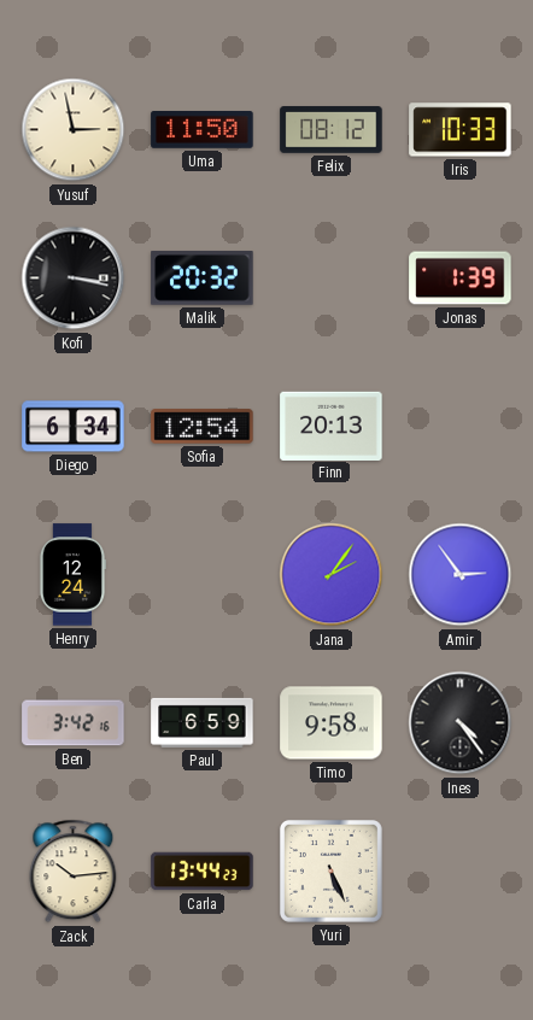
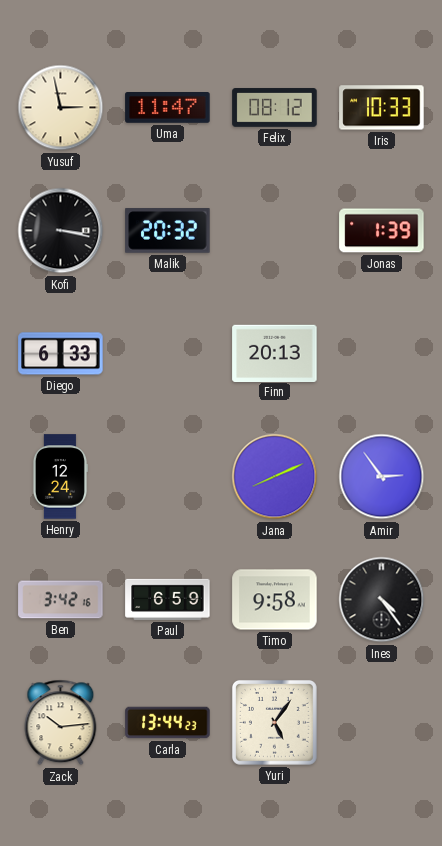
Uma: 11:50 -> 11:47
Diego: 6:34 -> 6:33
Sofia: 12:54 -> none
Jana: 2:06 -> 8:11
Yuri: 5:26 -> 5:06
